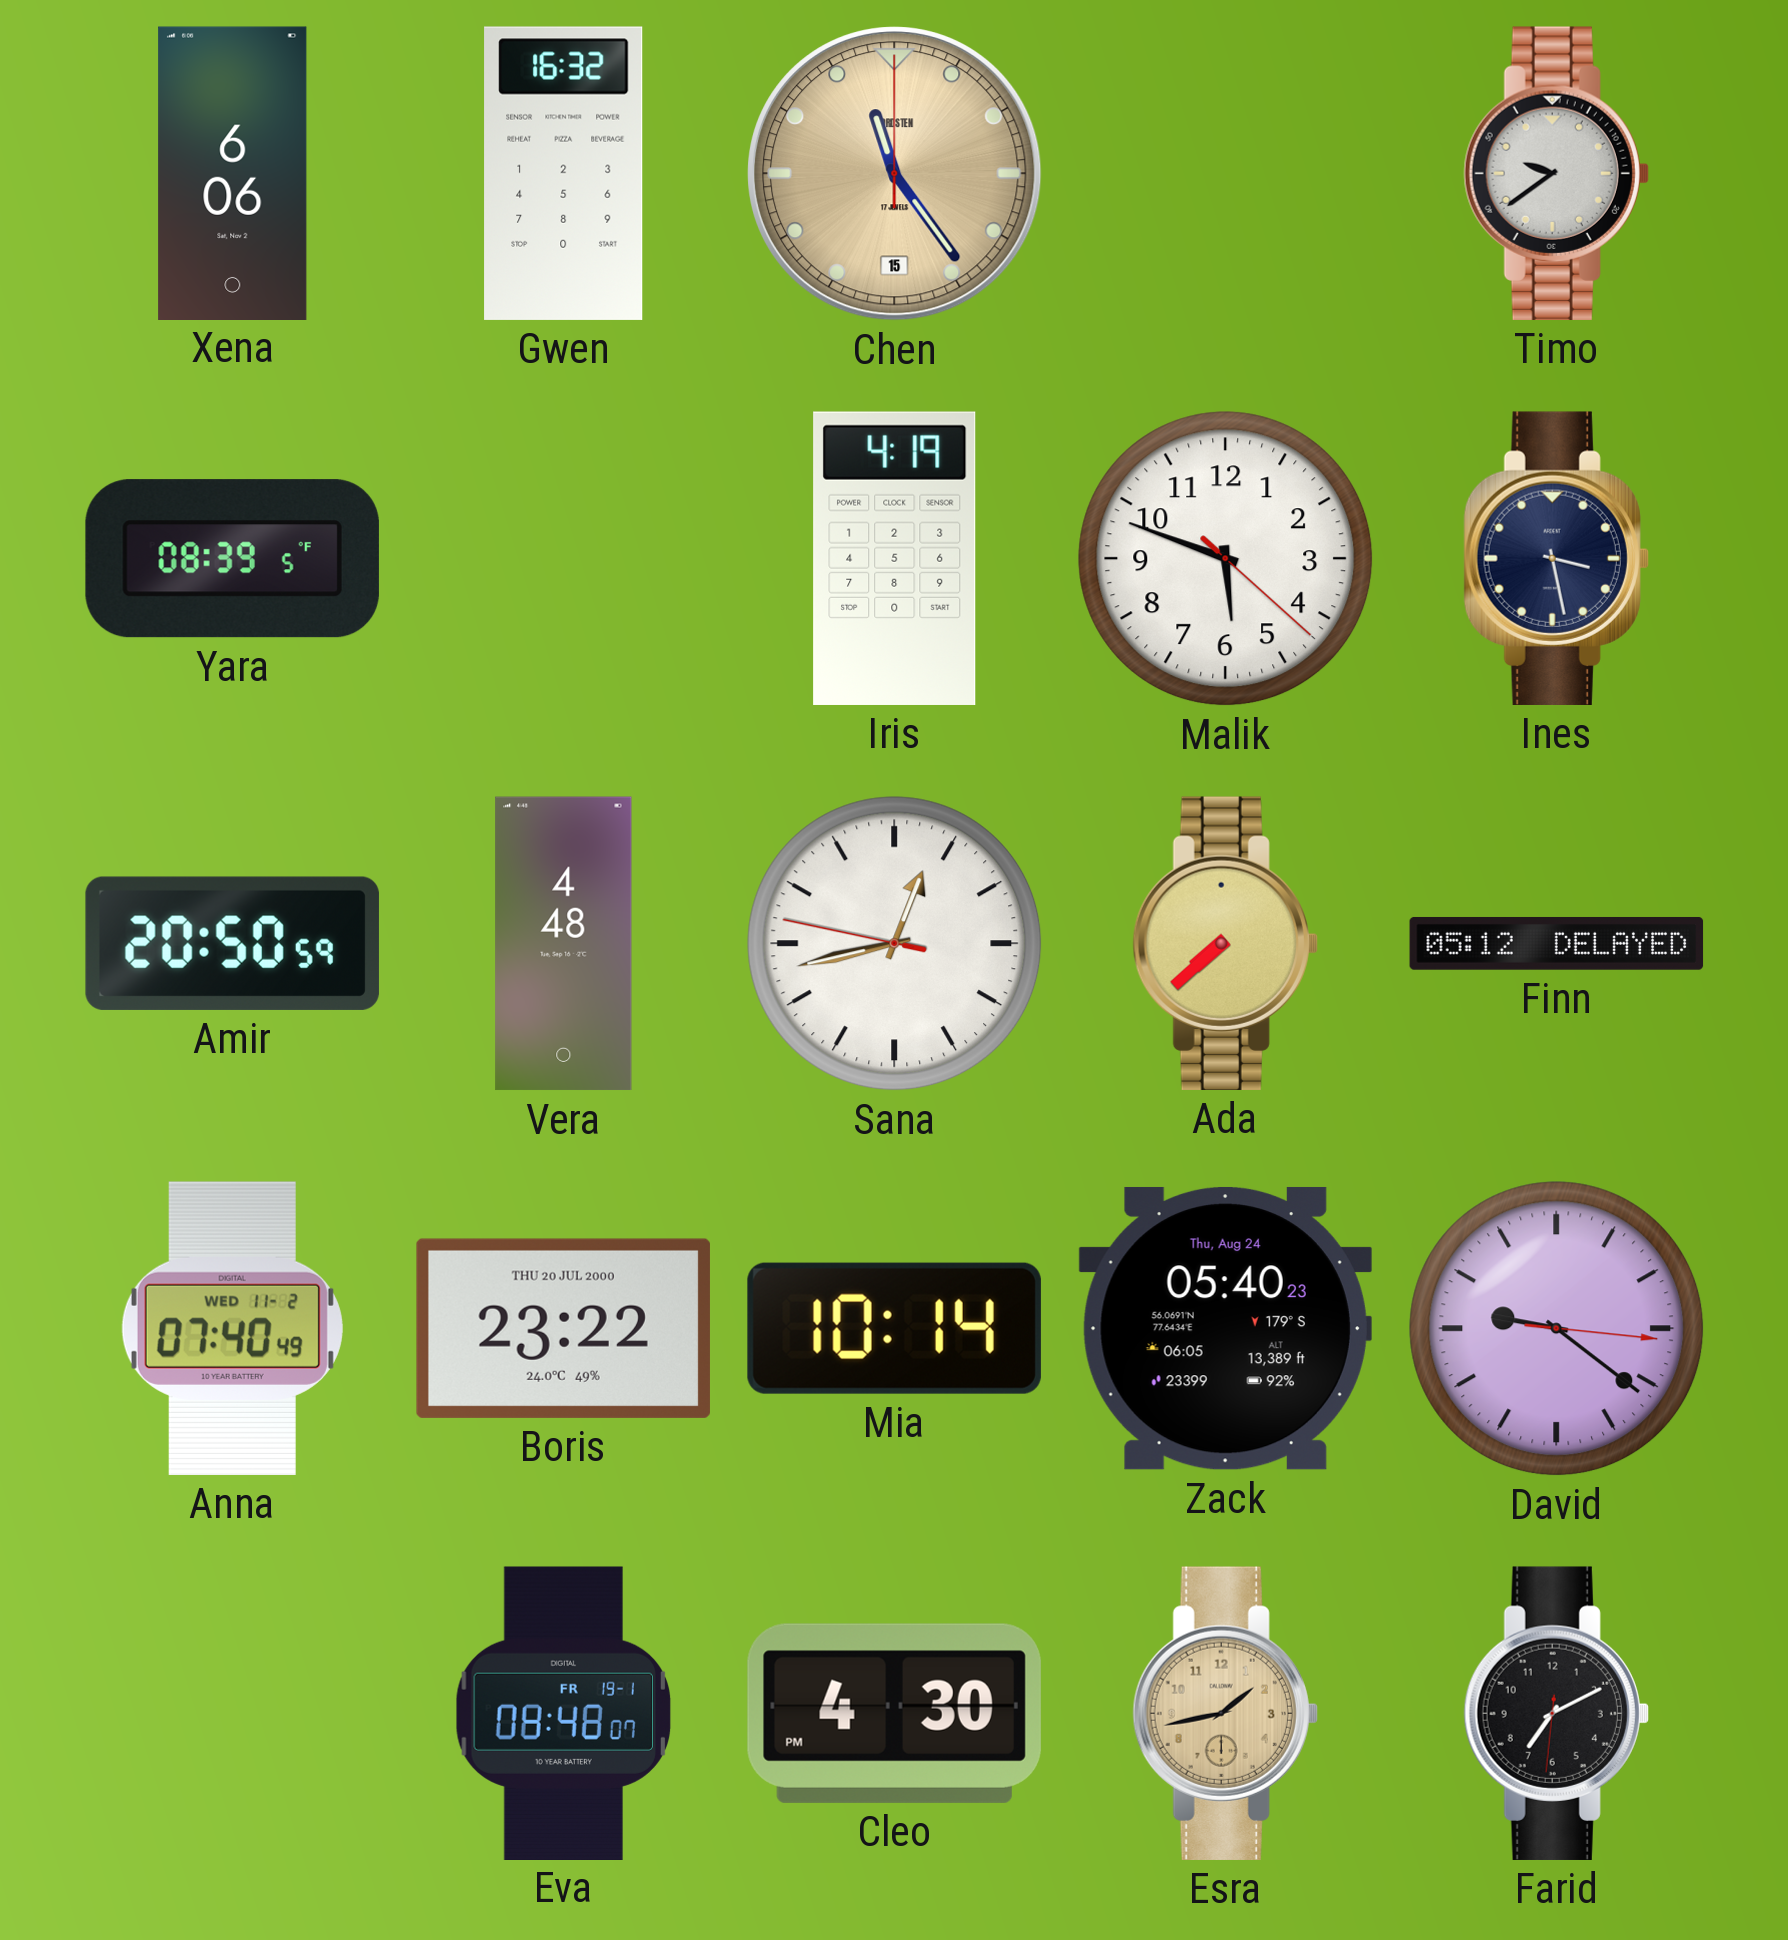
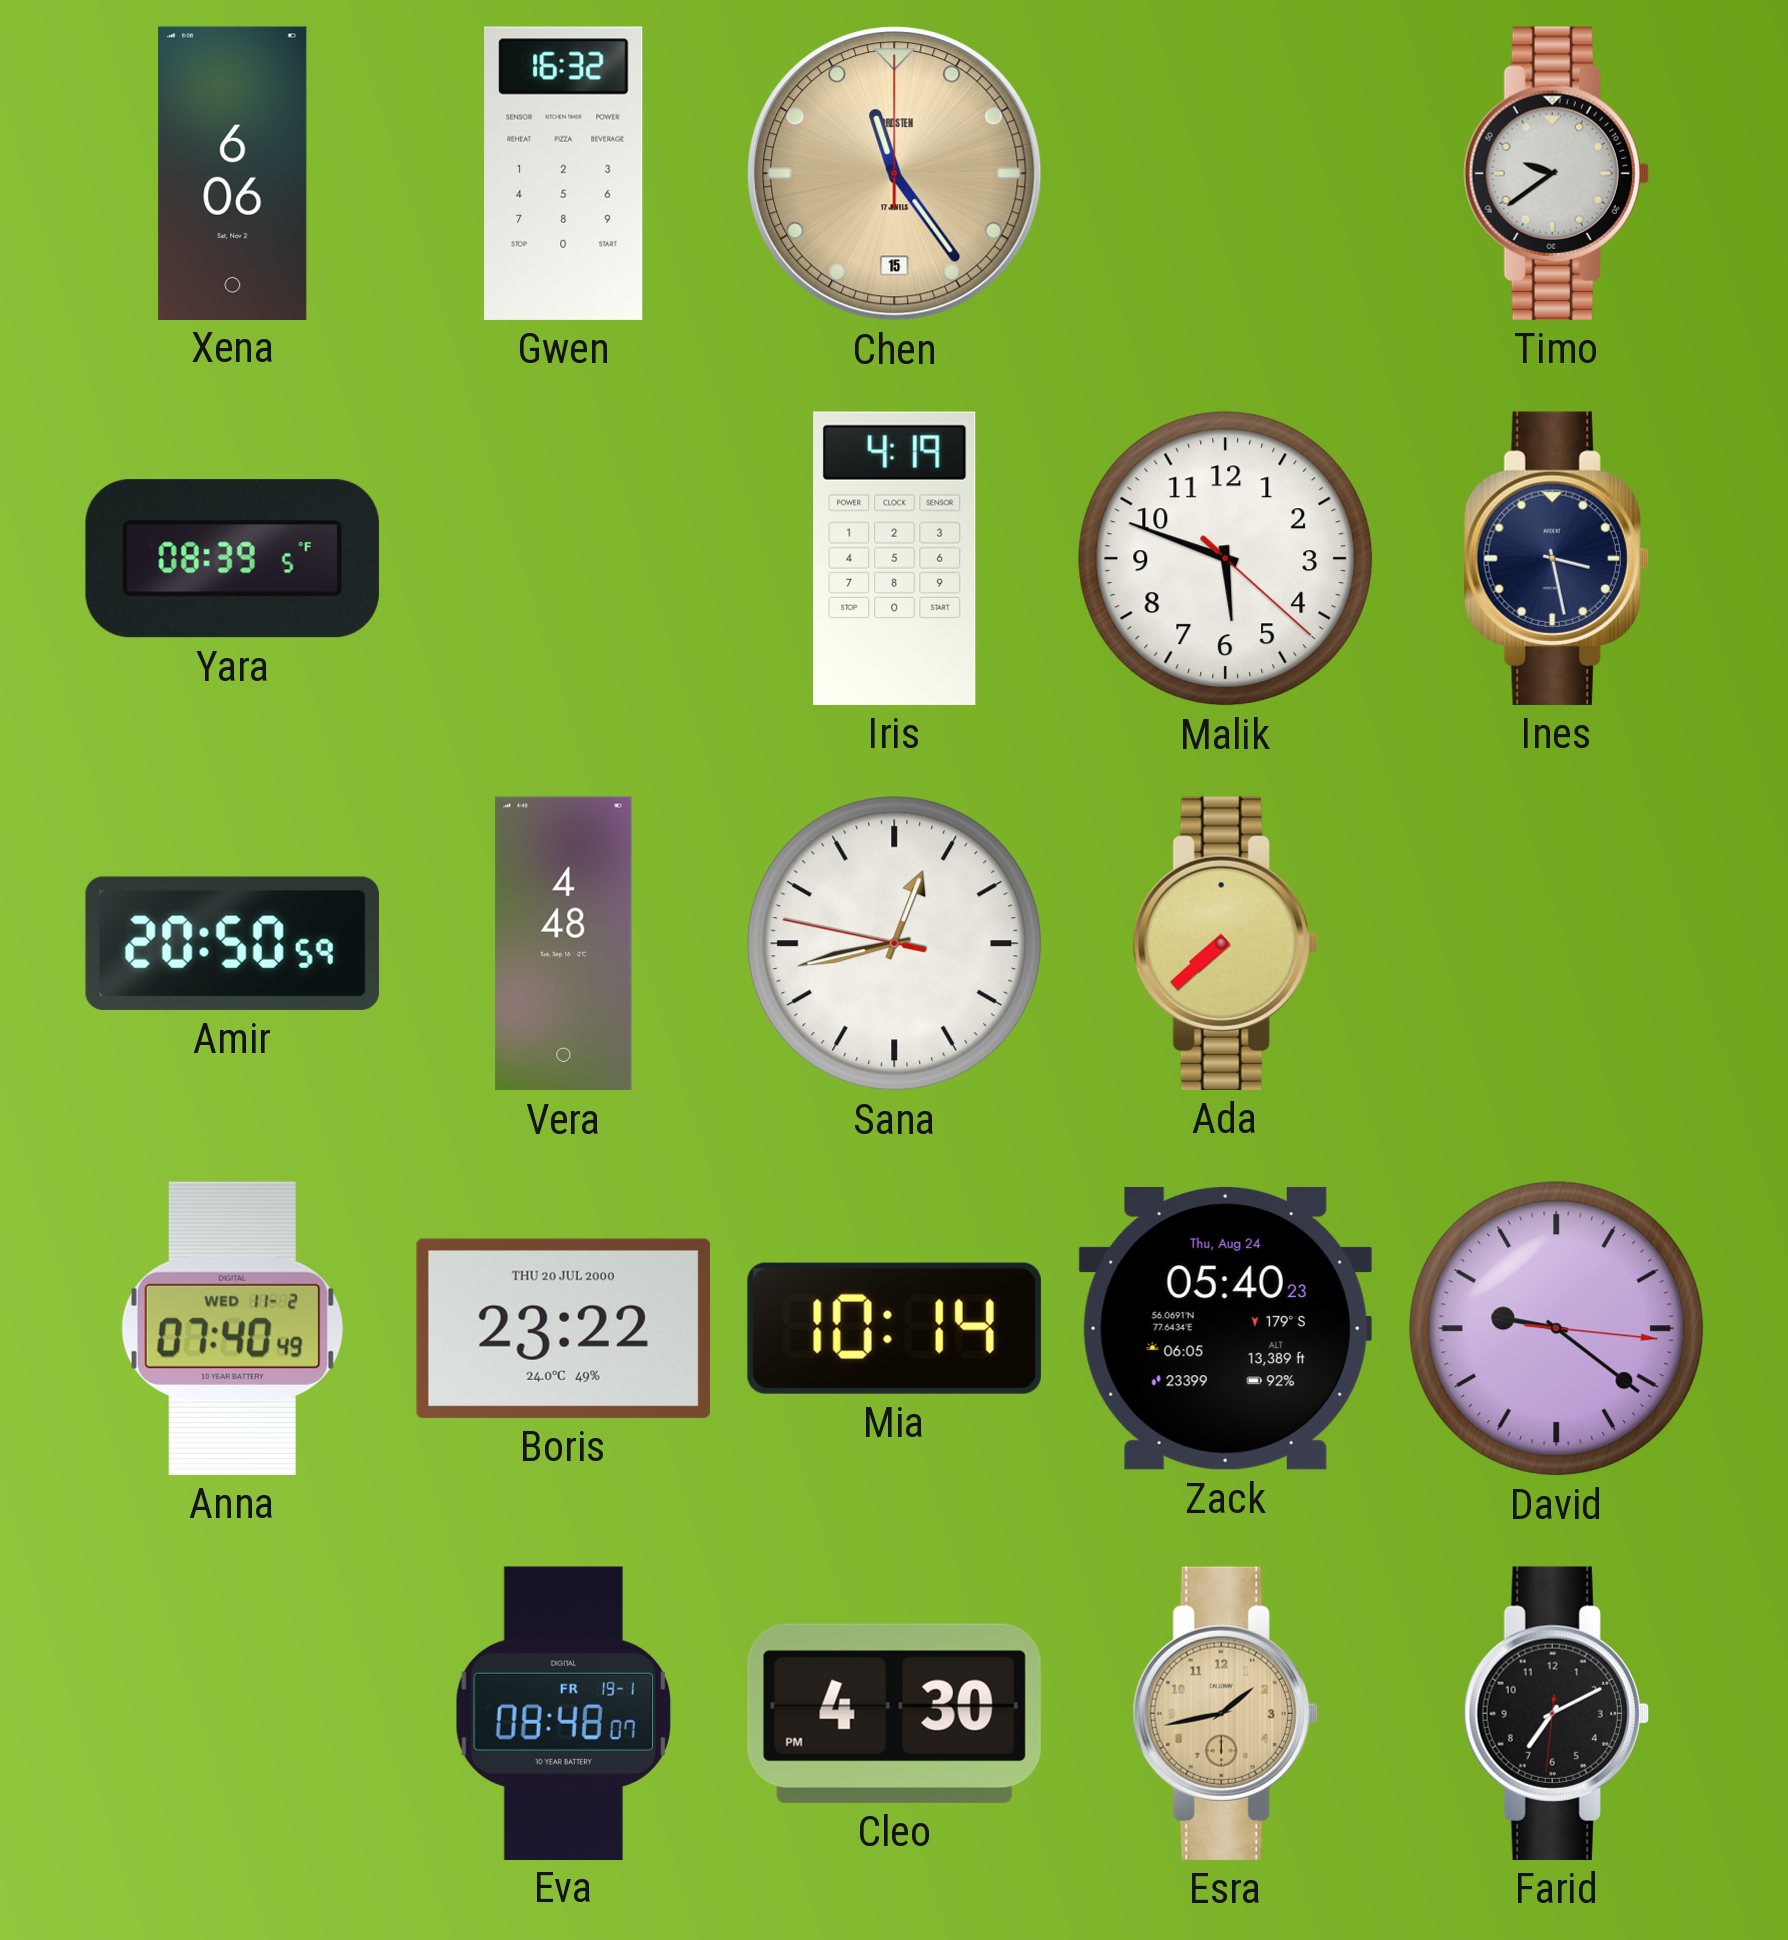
Finn: 05:12 -> none
